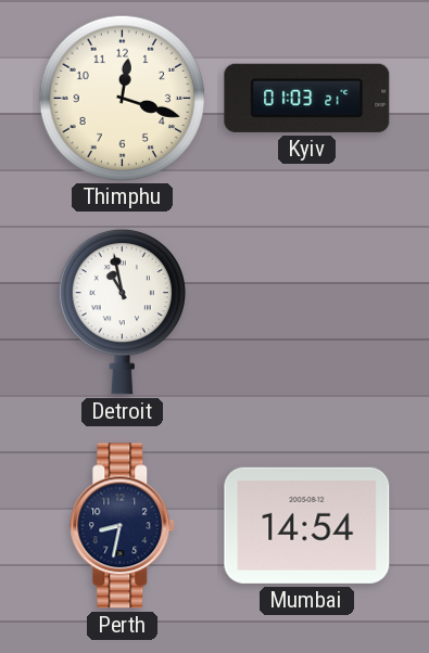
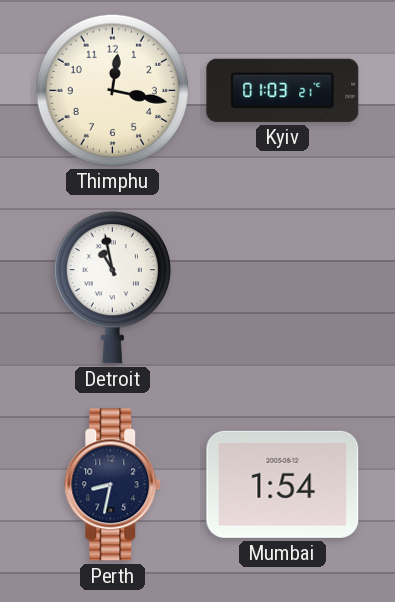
Thimphu: 12:18 -> 12:17
Mumbai: 14:54 -> 1:54
